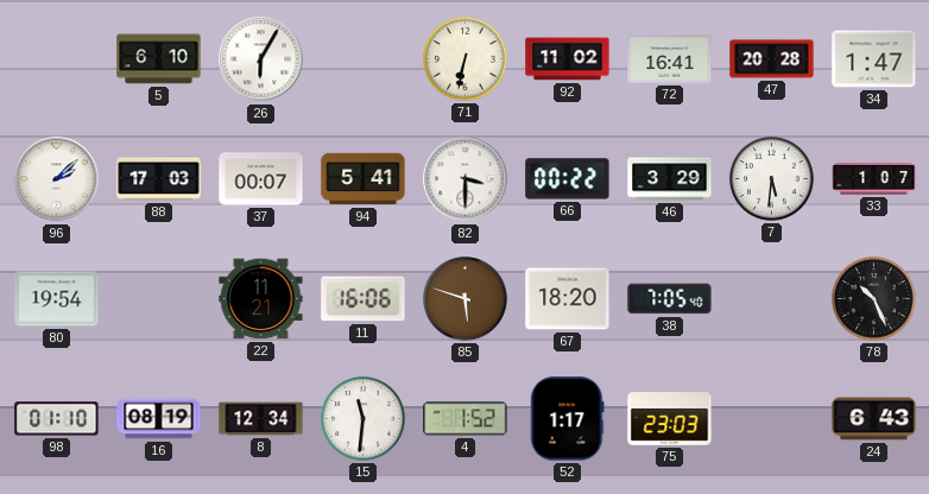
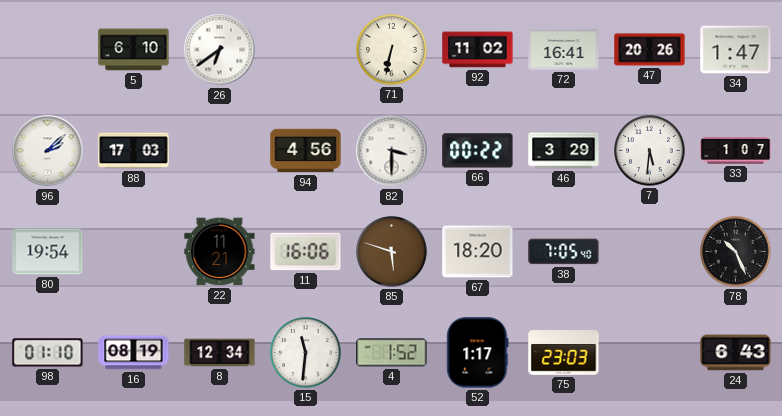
26: 6:05 -> 6:39
47: 20:28 -> 20:26
37: 00:07 -> none
94: 5:41 -> 4:56
